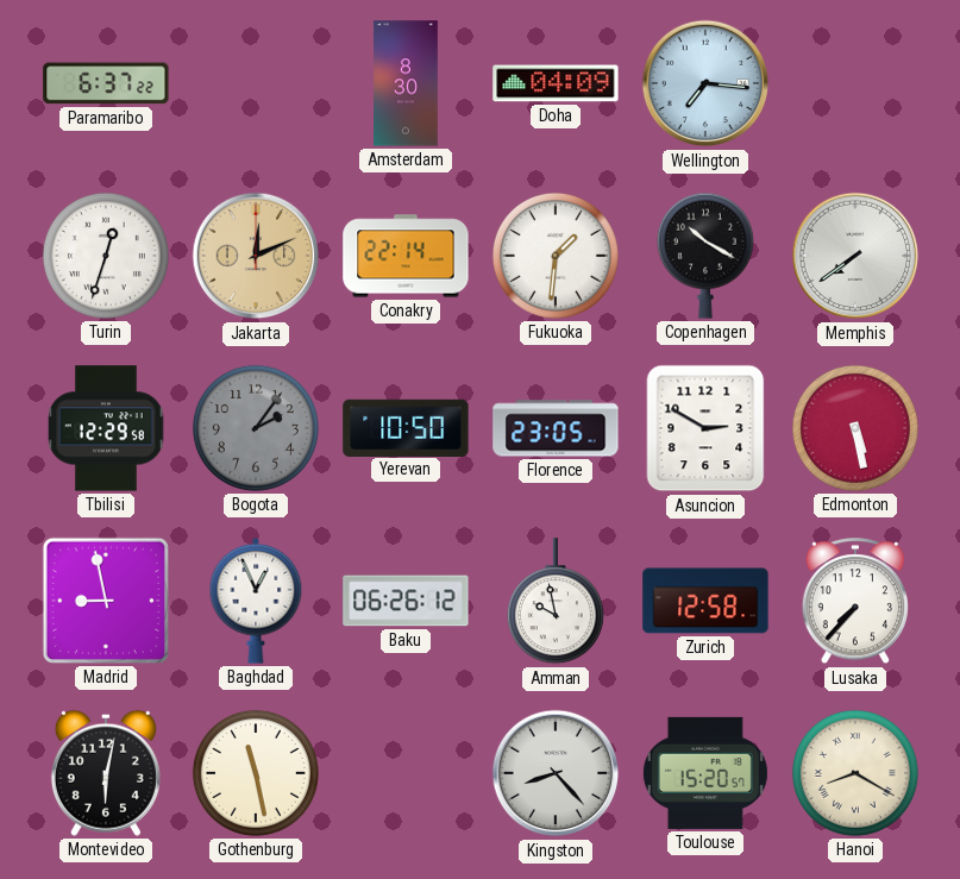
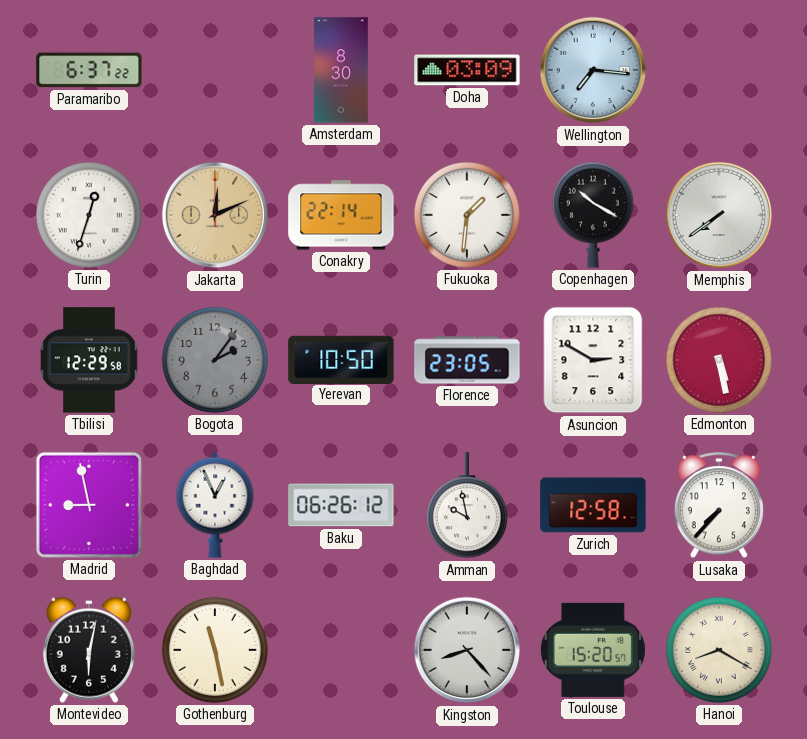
Doha: 04:09 -> 03:09
